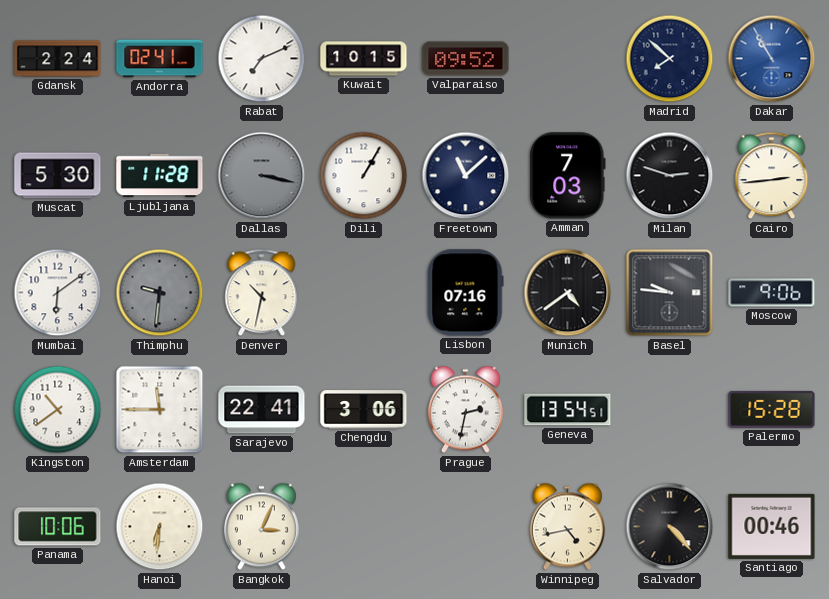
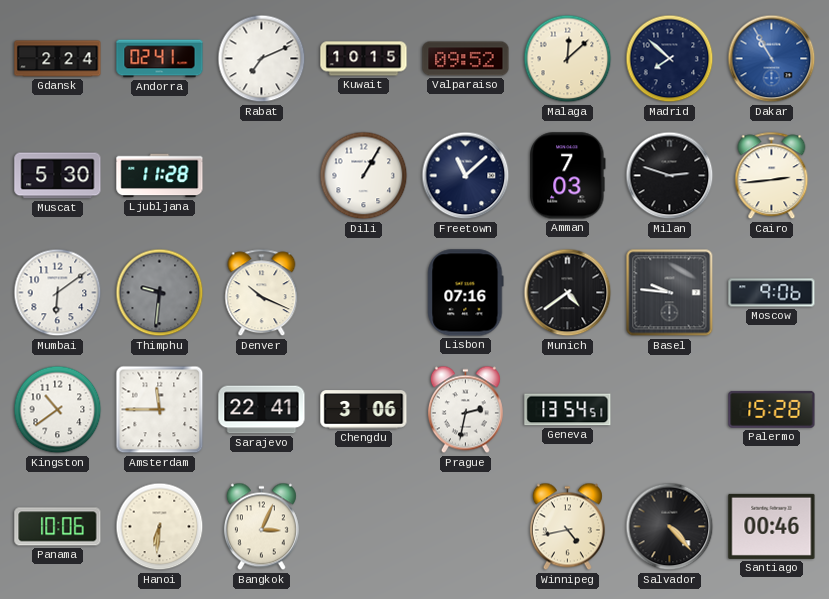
Malaga: none -> 12:08
Dallas: 3:17 -> none
Denver: 10:32 -> 10:19
